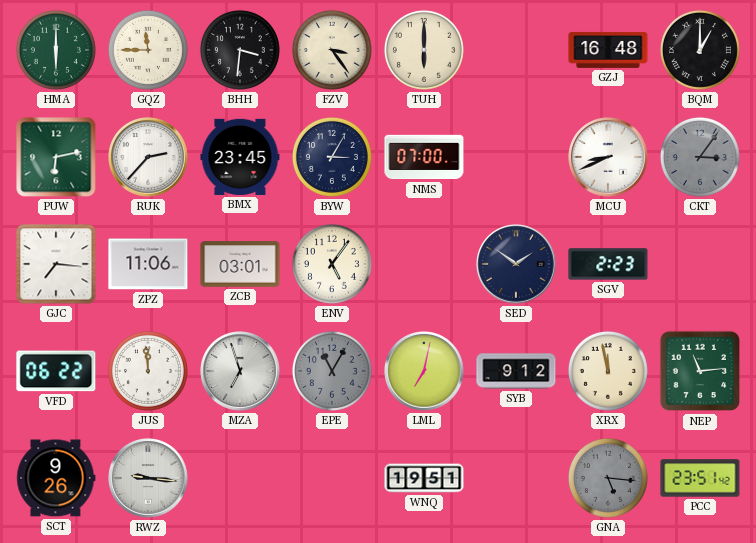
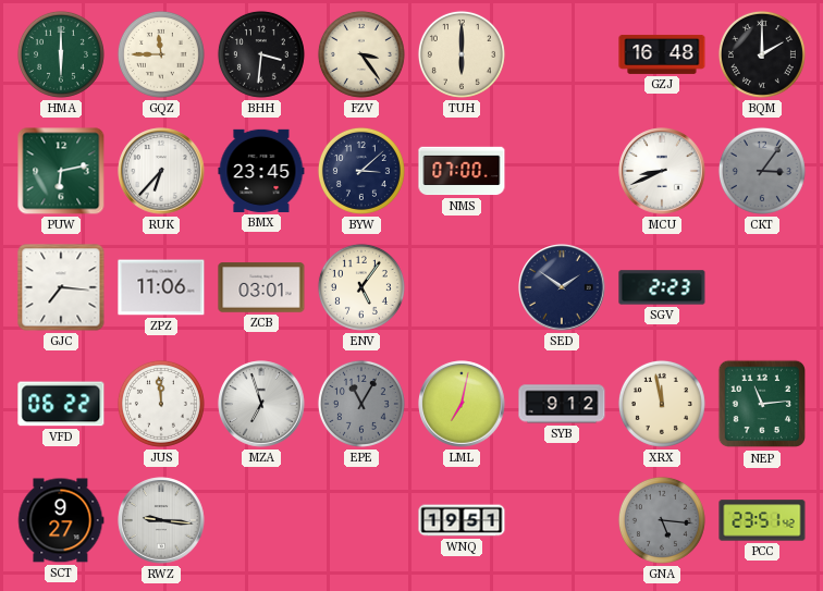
BQM: 1:00 -> 2:00
RUK: 2:37 -> 6:37
BYW: 3:05 -> 3:08
SCT: 9:26 -> 9:27
